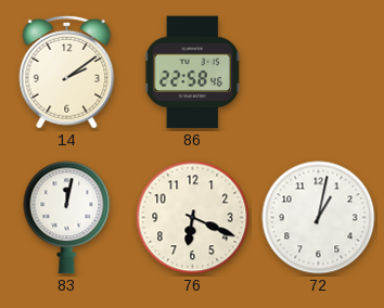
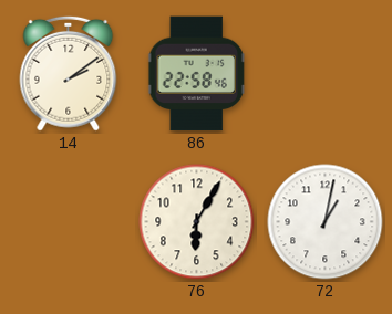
83: 12:02 -> none
76: 6:19 -> 6:05
